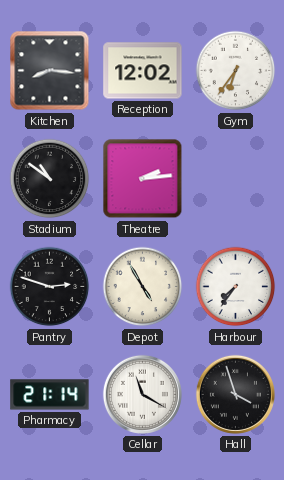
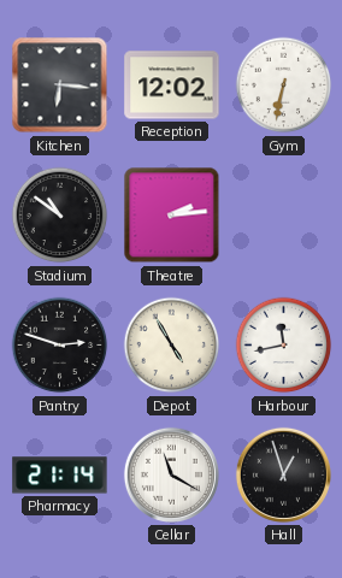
Kitchen: 8:16 -> 6:16
Gym: 6:36 -> 6:32
Harbour: 7:36 -> 11:43
Hall: 3:57 -> 12:57
